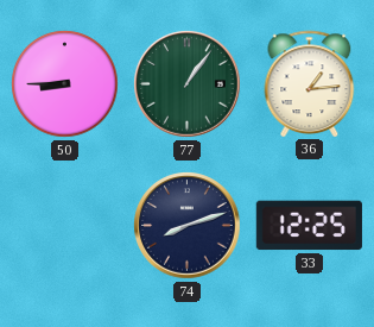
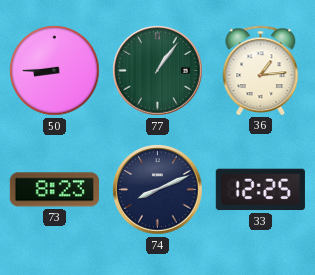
73: none -> 8:23
74: 8:12 -> 8:11
